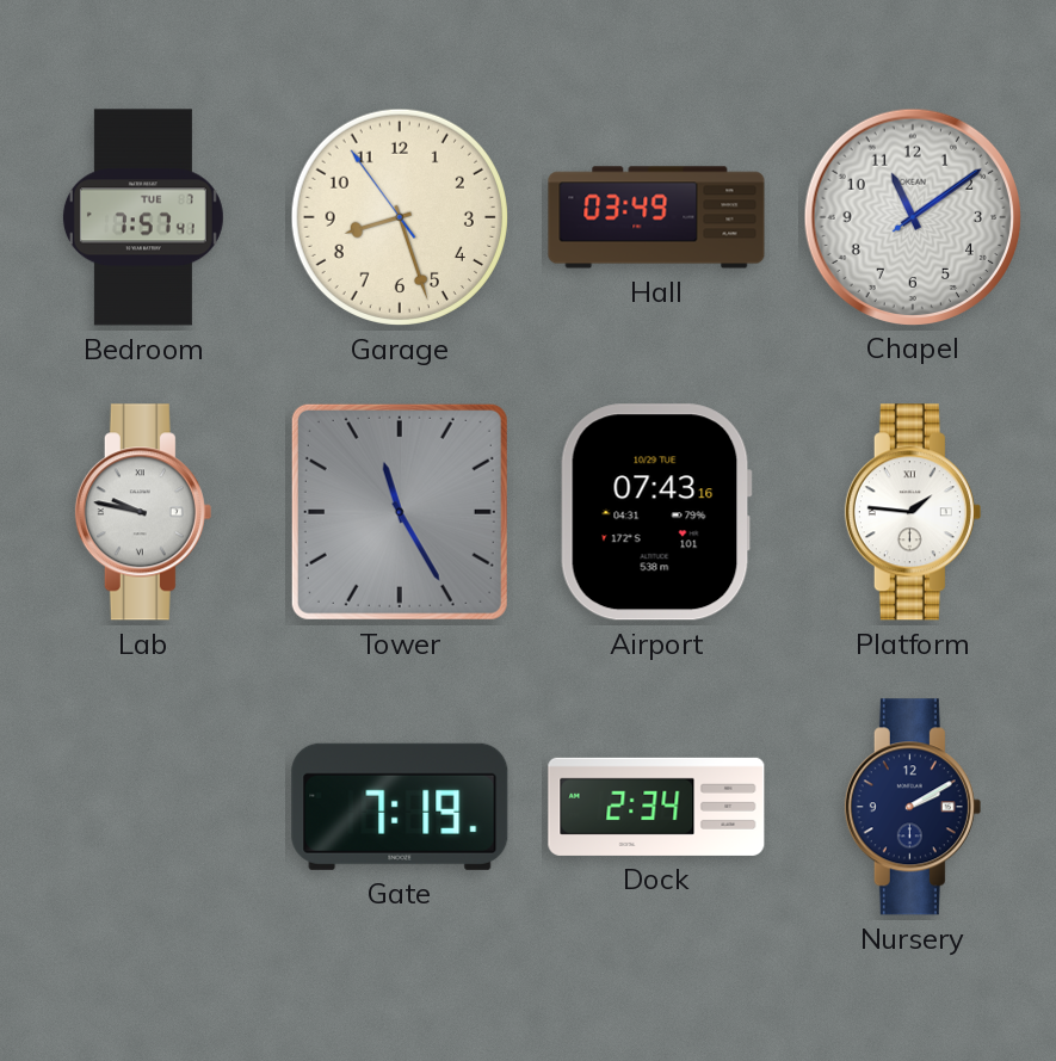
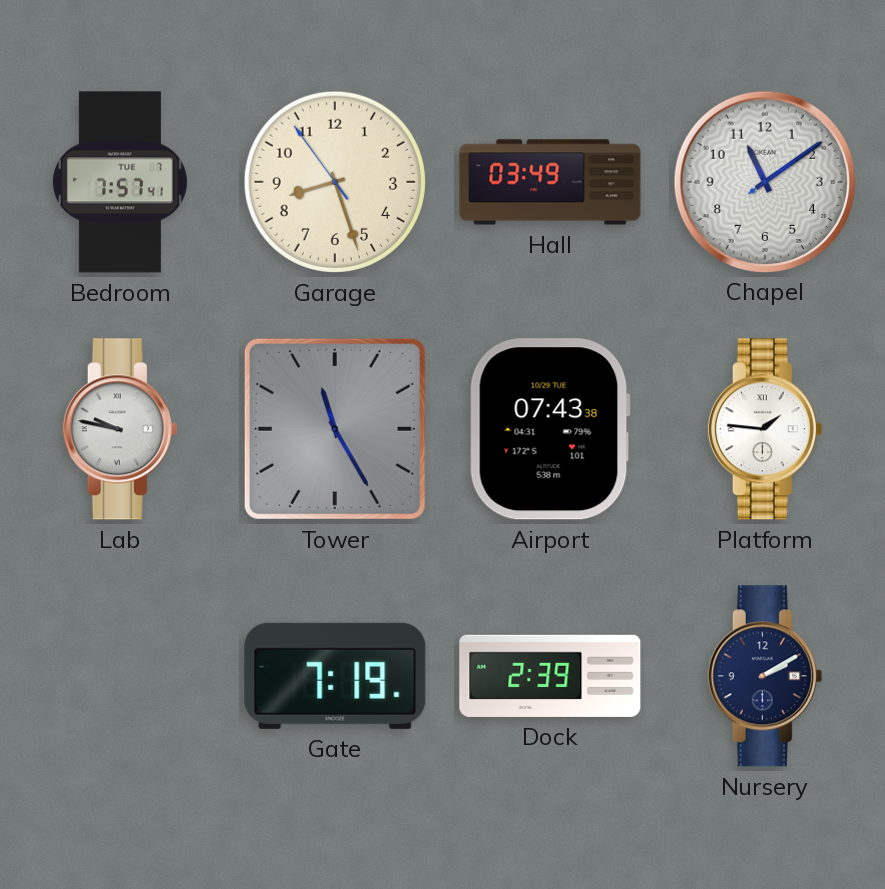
Airport: 07:43:16 -> 07:43:38
Dock: 2:34 -> 2:39
